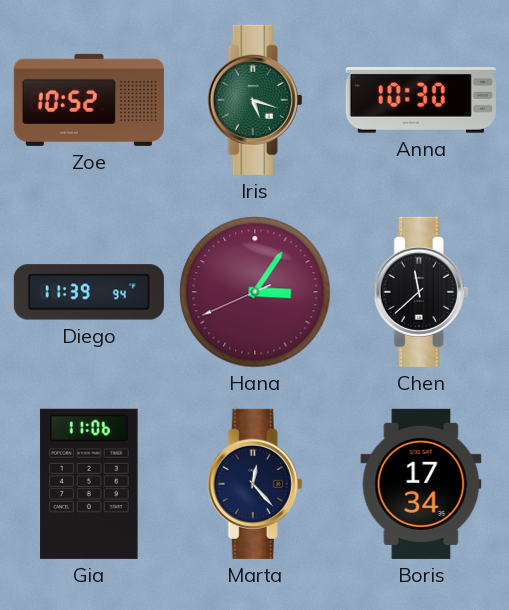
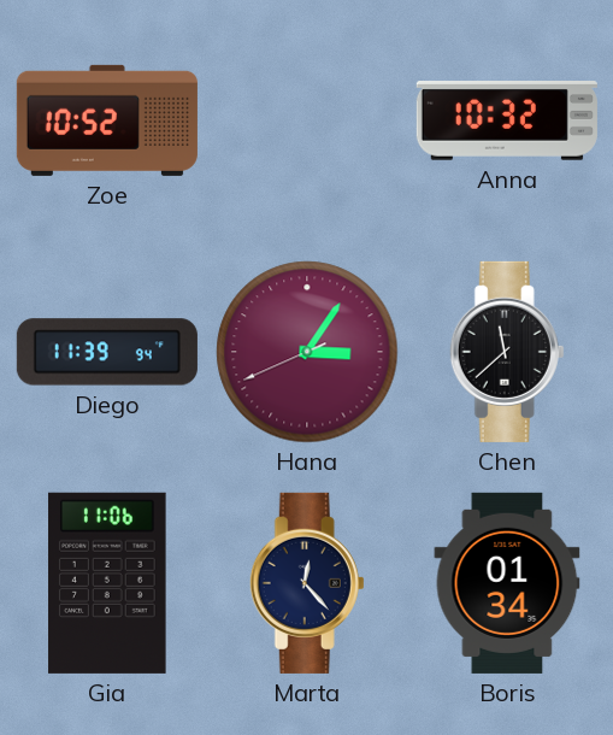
Iris: 5:18 -> none
Anna: 10:30 -> 10:32
Boris: 17:34 -> 01:34
